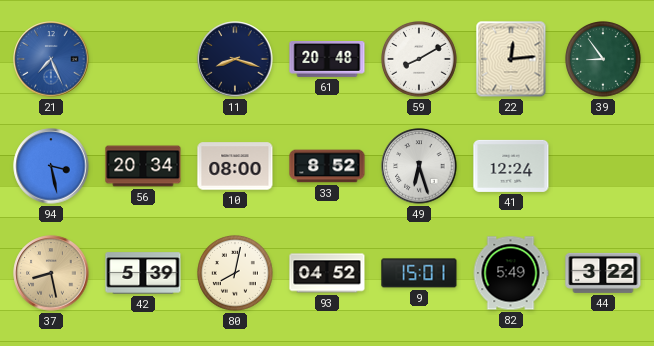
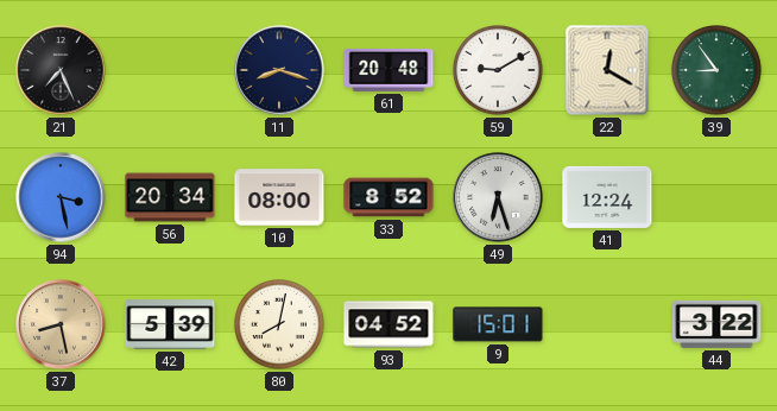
21 dial: blue -> black
59: 8:10 -> 9:10
22: 12:14 -> 12:20
82: 5:49 -> none
